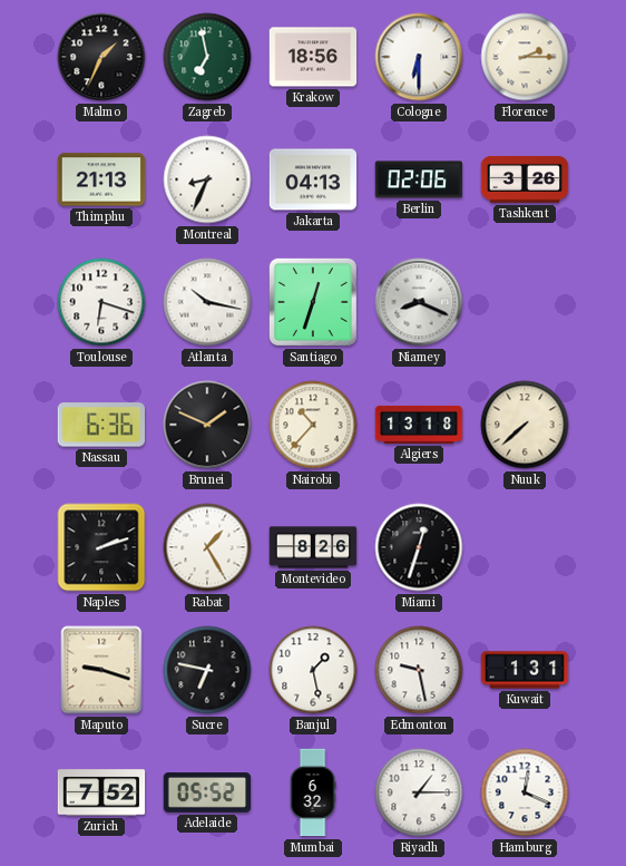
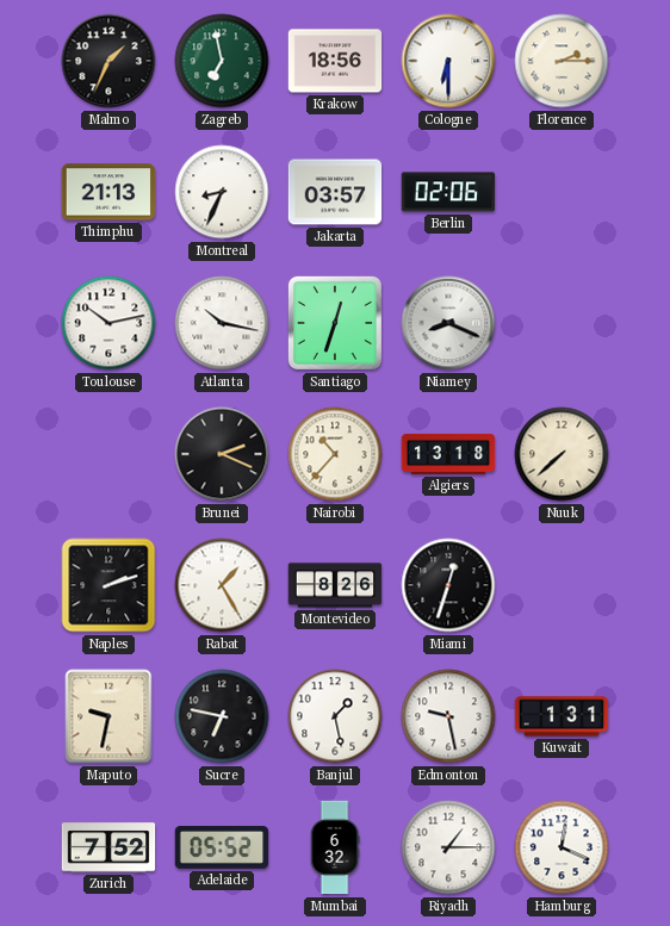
Jakarta: 04:13 -> 03:57
Tashkent: 3:26 -> none
Toulouse: 6:18 -> 10:13
Nassau: 6:36 -> none
Brunei: 1:49 -> 2:19
Maputo: 9:18 -> 9:32
